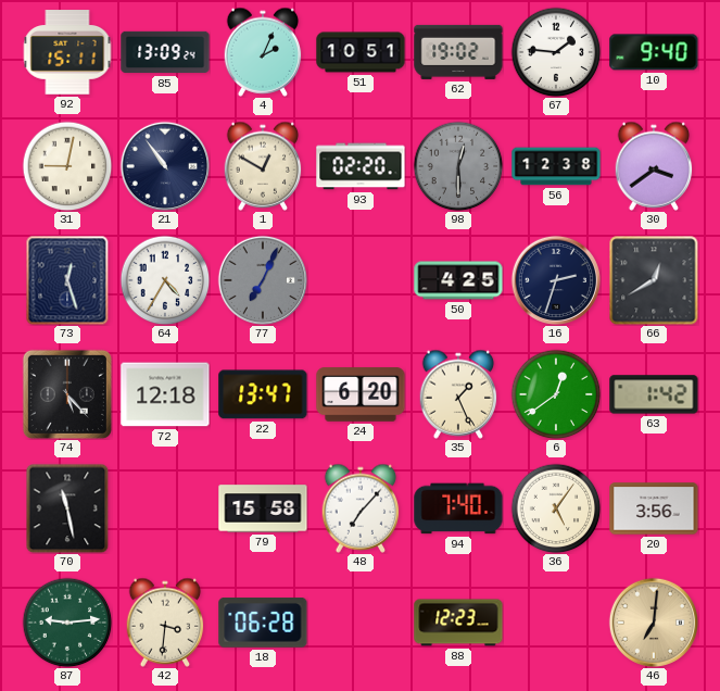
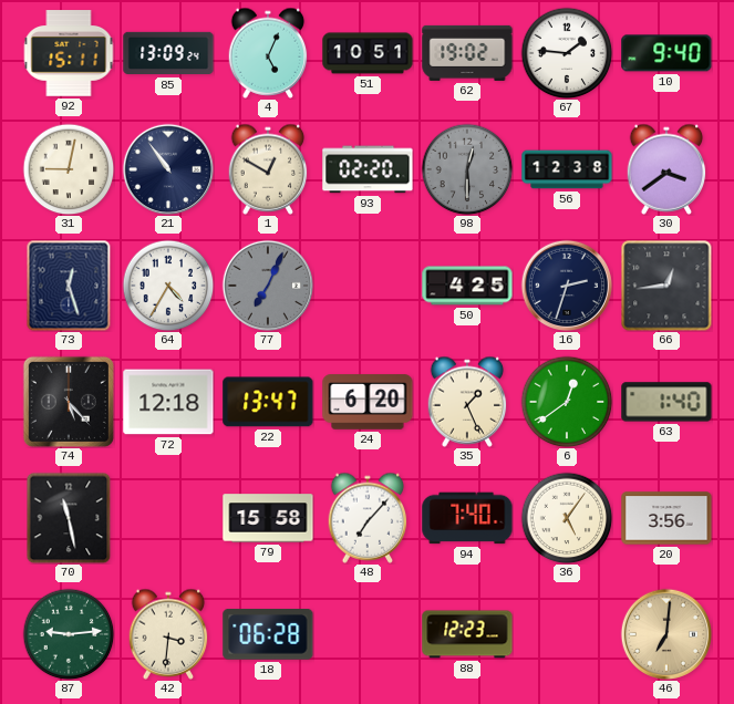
4: 2:04 -> 5:04
66: 12:40 -> 12:44
63: 1:42 -> 1:40
